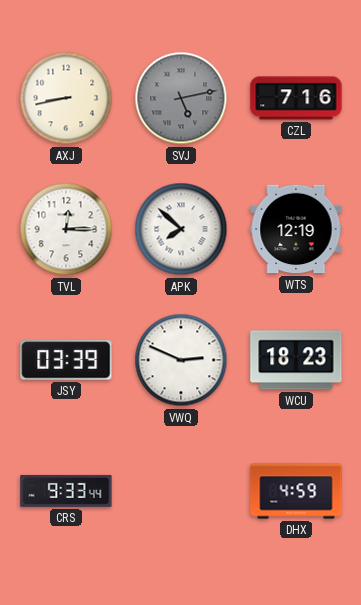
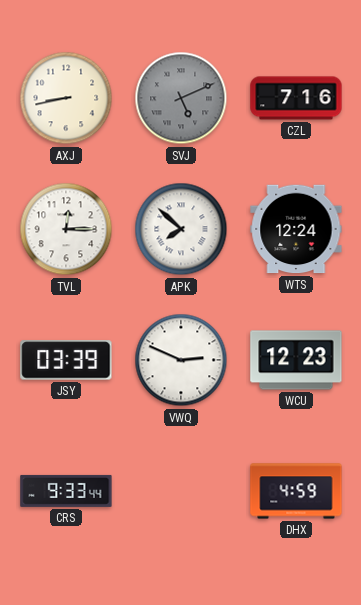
SVJ: 5:13 -> 5:11
WTS: 12:19 -> 12:24
WCU: 18:23 -> 12:23
